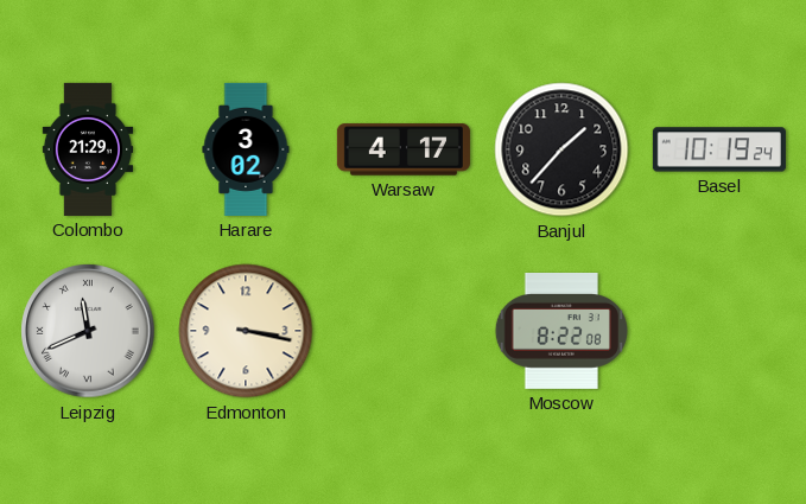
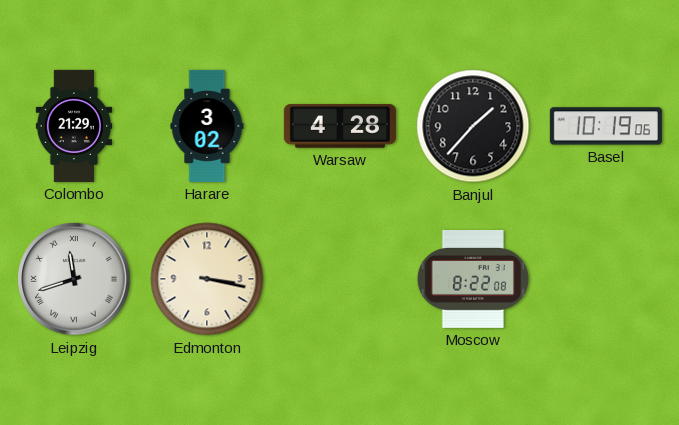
Warsaw: 4:17 -> 4:28
Basel: 10:19:24 -> 10:19:06
Leipzig: 11:41 -> 11:42
